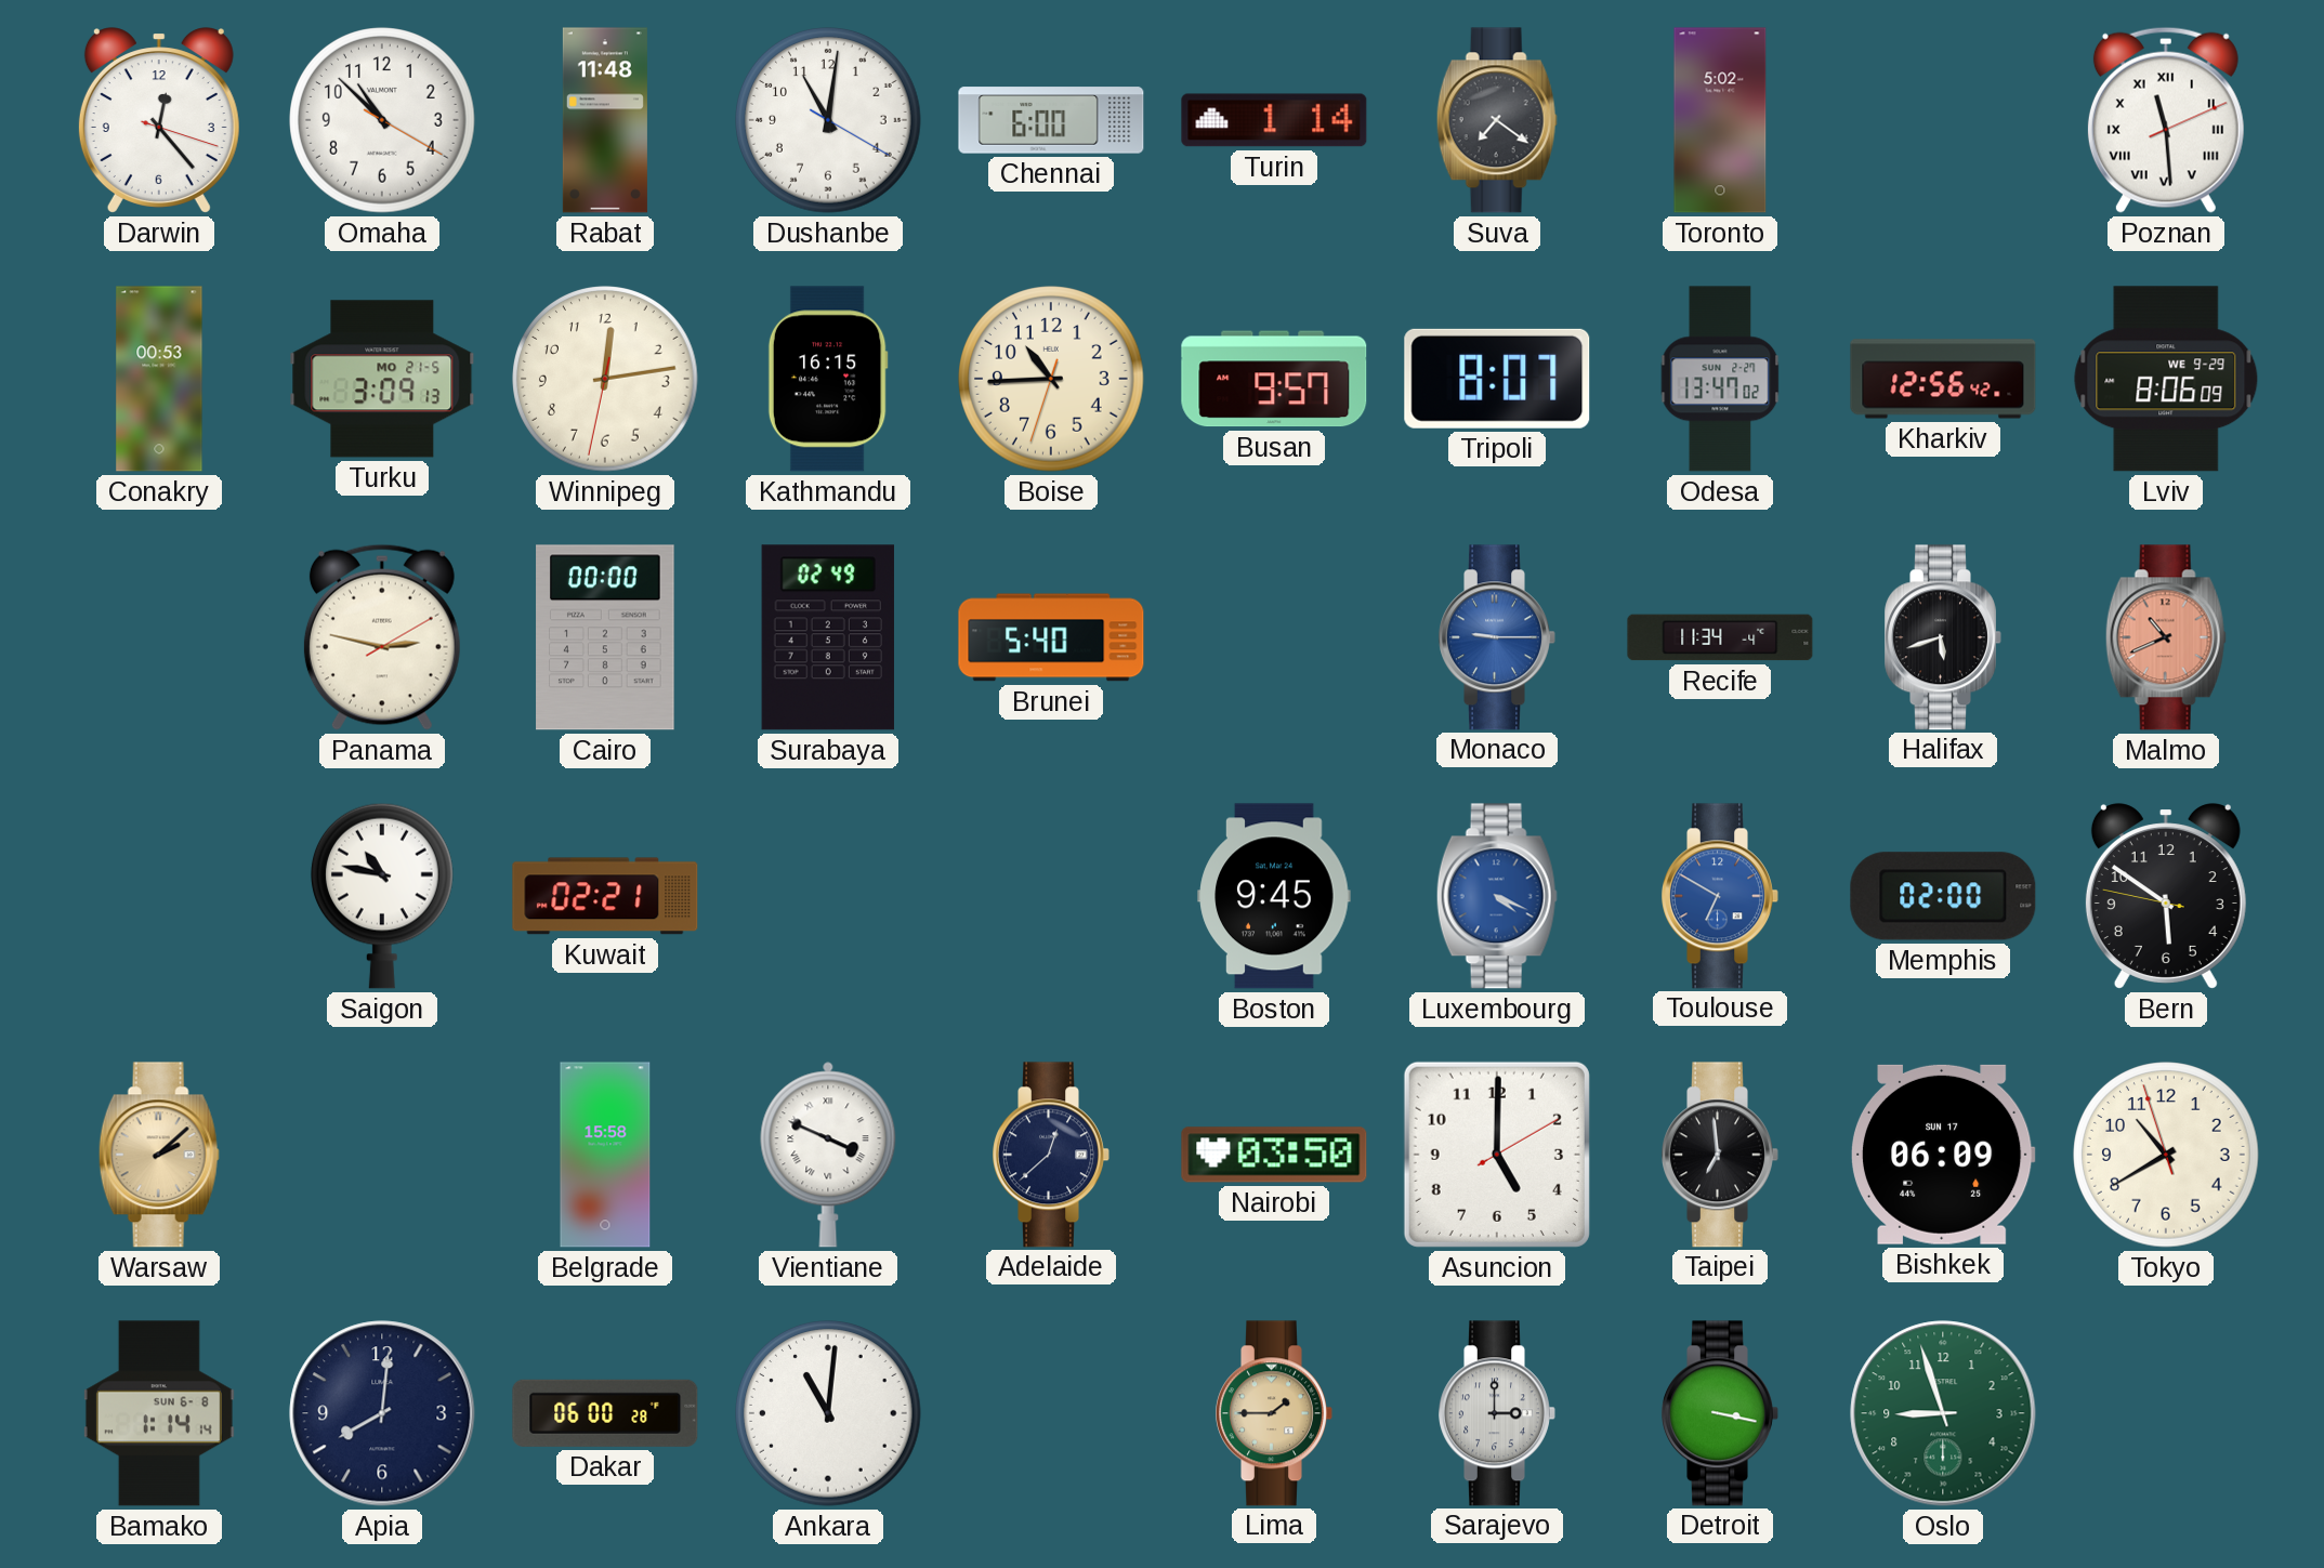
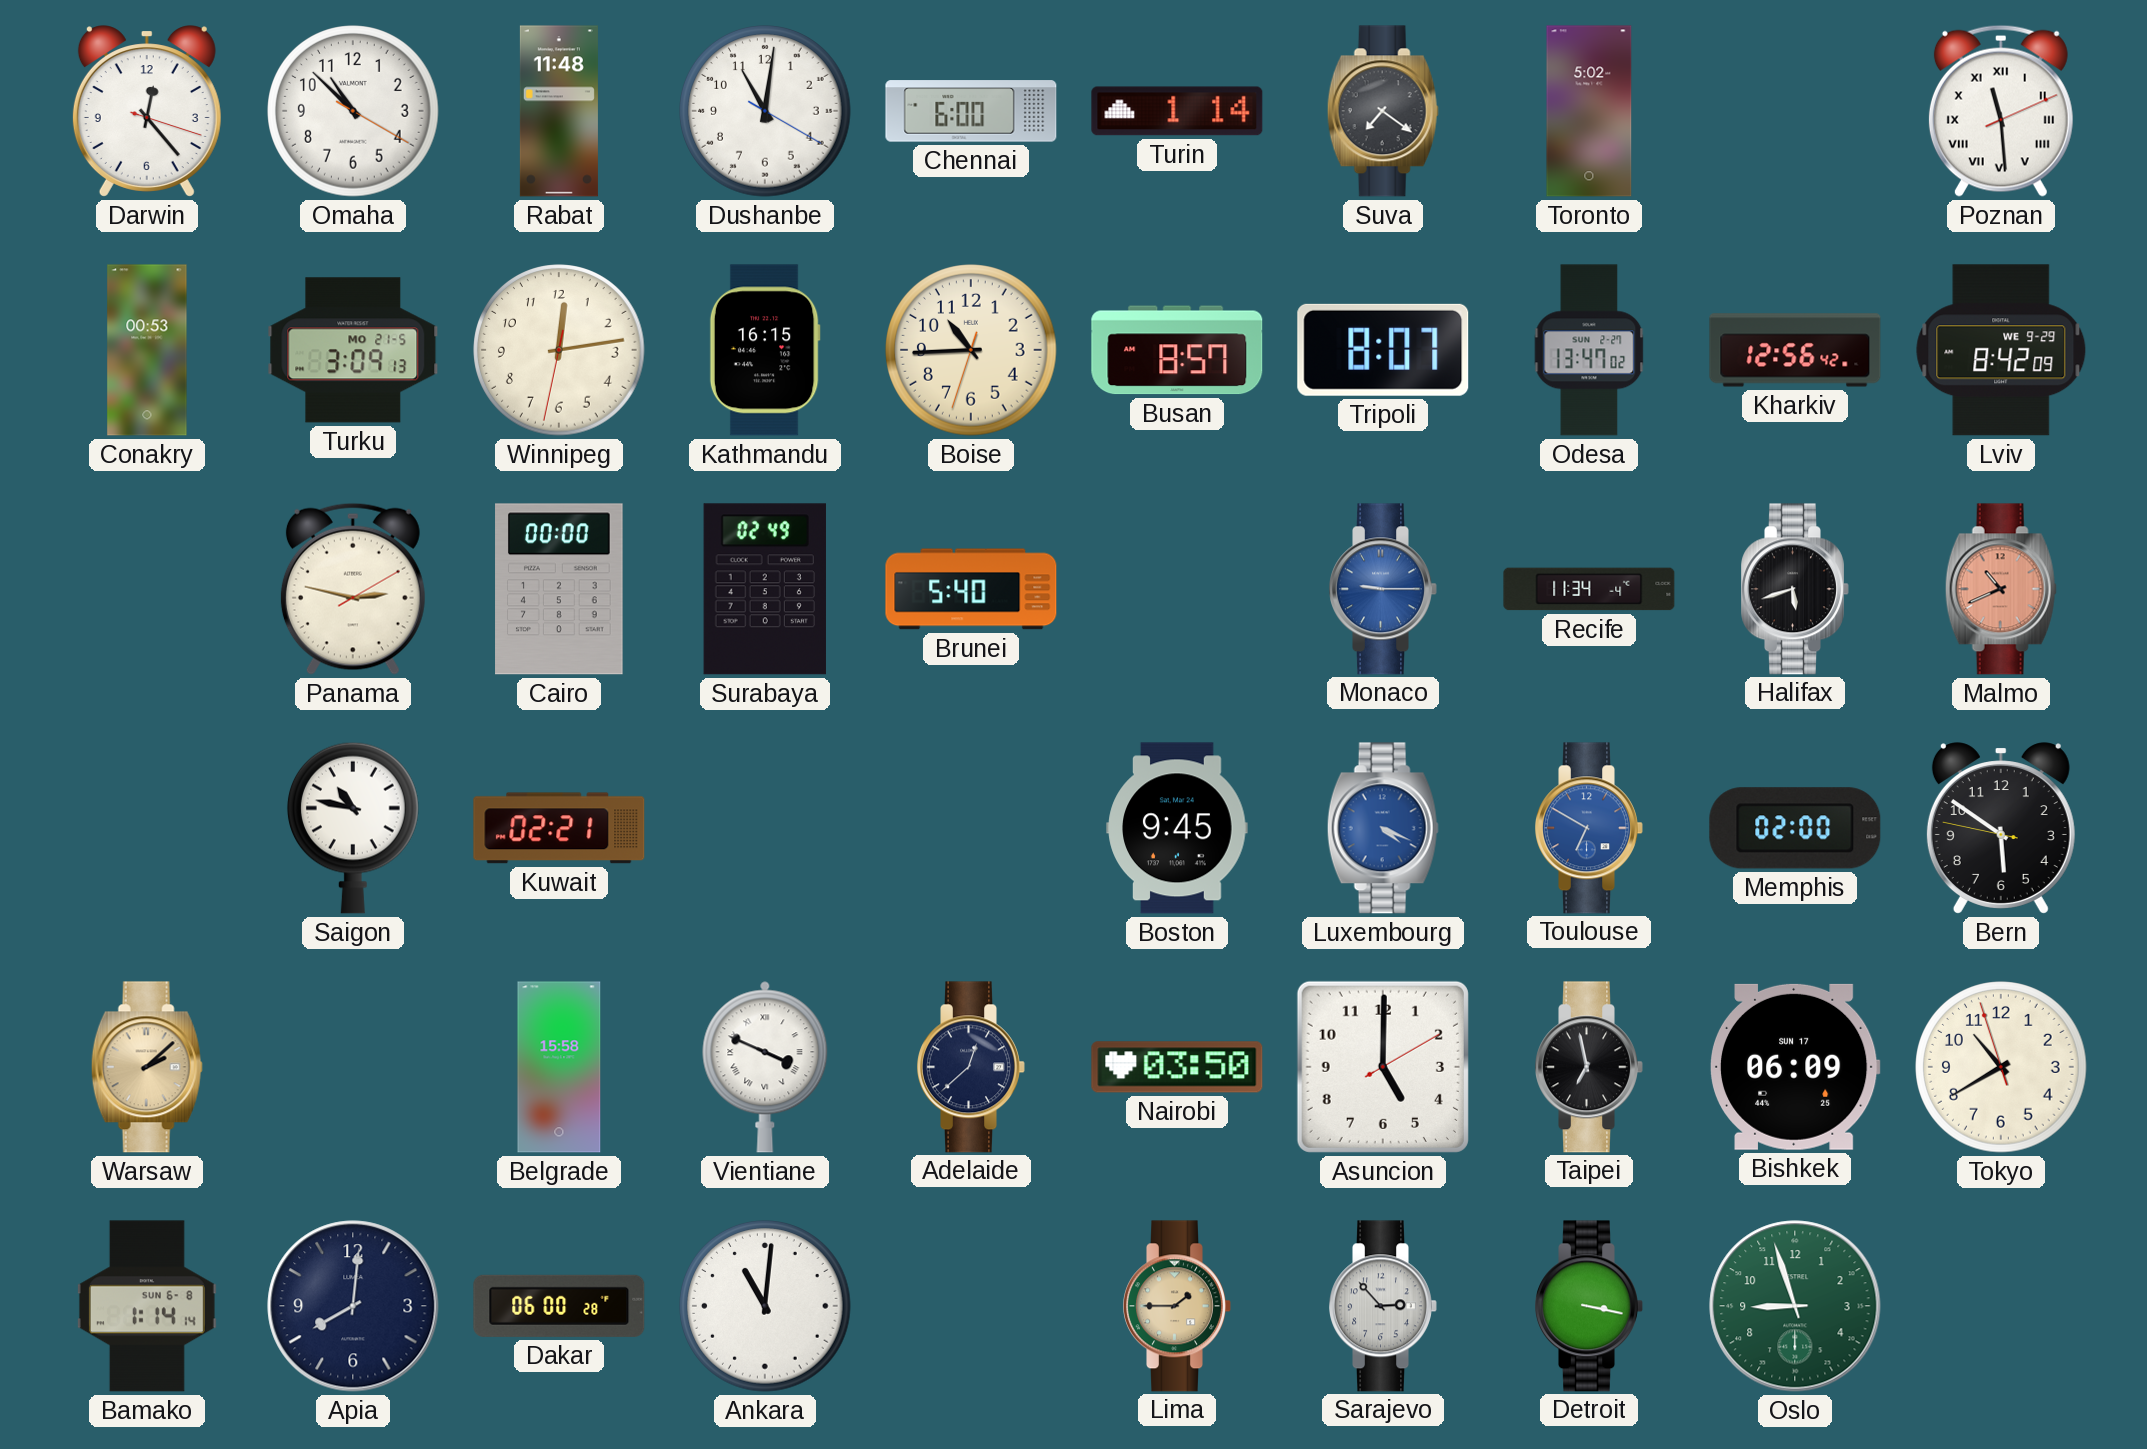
Busan: 9:57 -> 8:57
Lviv: 8:06 -> 8:42
Taipei: 6:59 -> 6:58
Sarajevo: 3:00 -> 2:53
